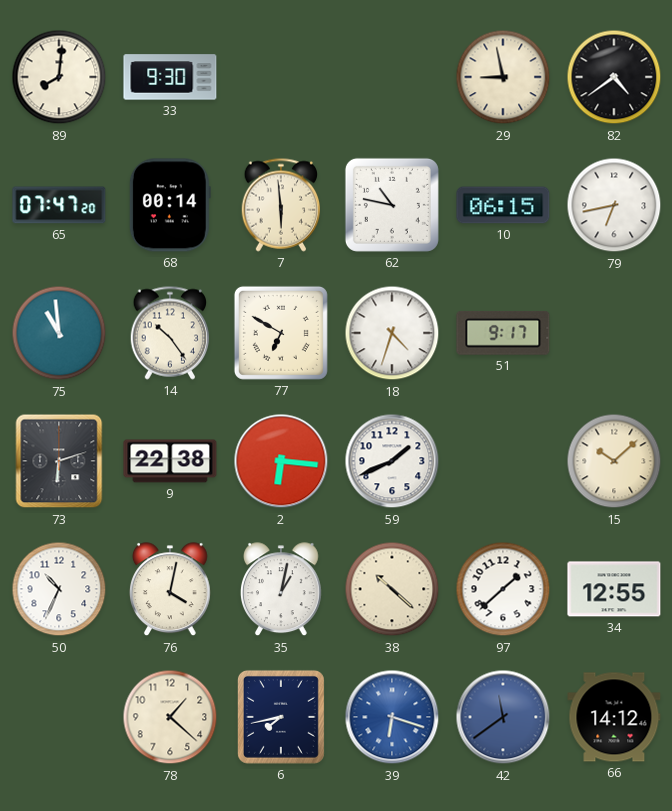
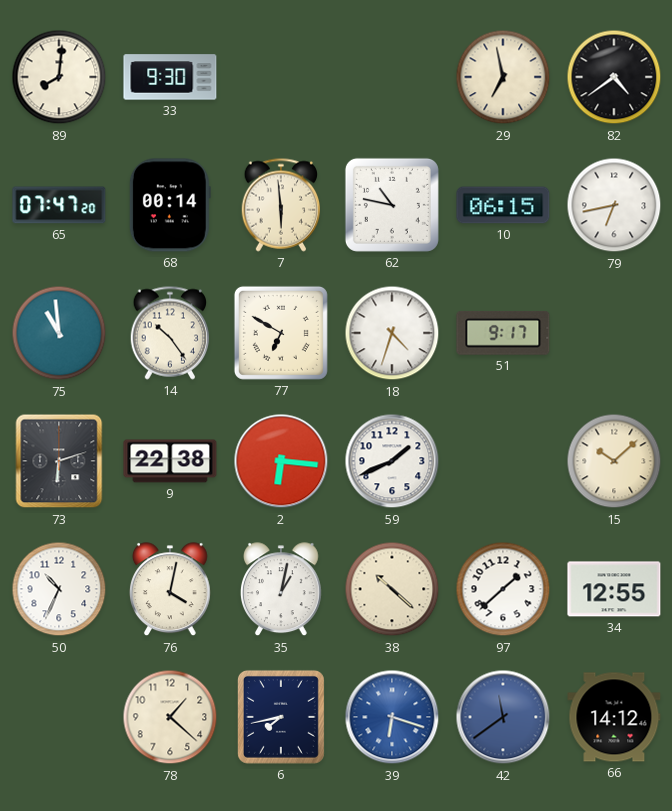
29: 8:58 -> 6:58
